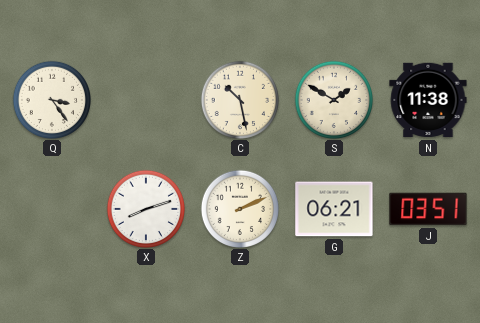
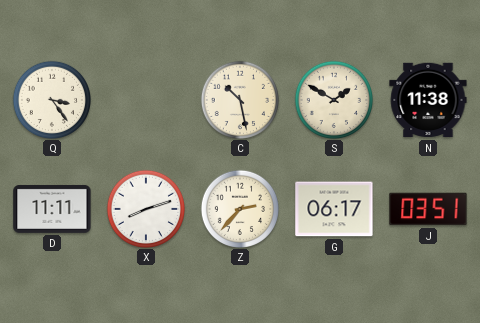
D: none -> 11:11
Z: 2:11 -> 2:37
G: 06:21 -> 06:17
